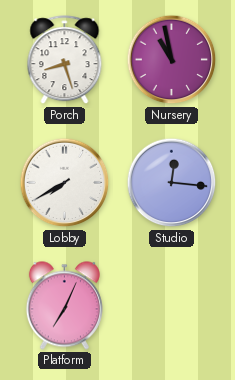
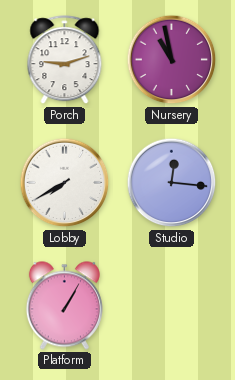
Porch: 8:27 -> 9:12
Platform: 7:04 -> 1:05
